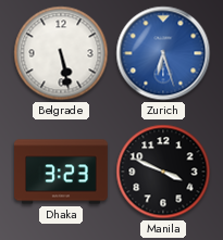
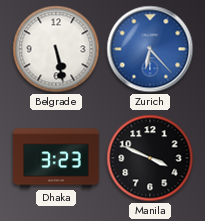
Zurich: 6:27 -> 6:23
